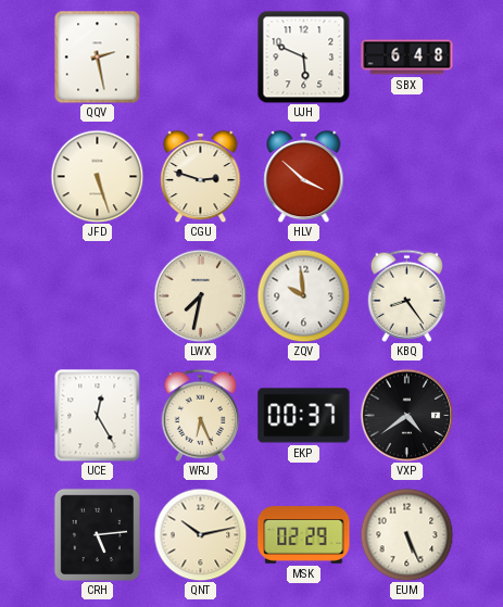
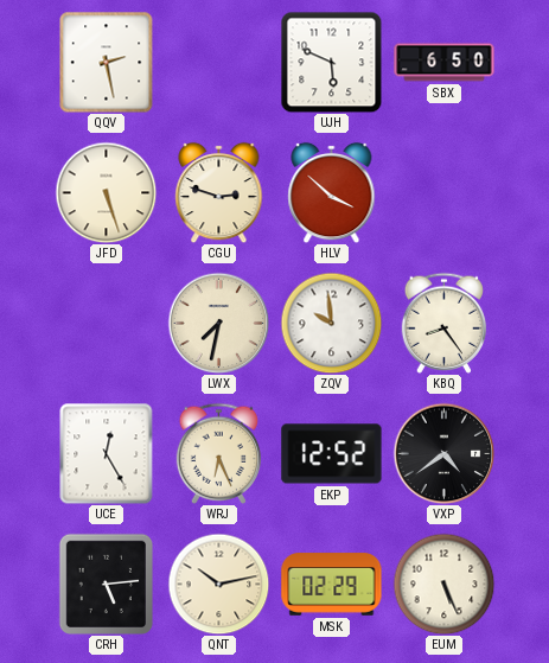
SBX: 6:48 -> 6:50
EKP: 00:37 -> 12:52
